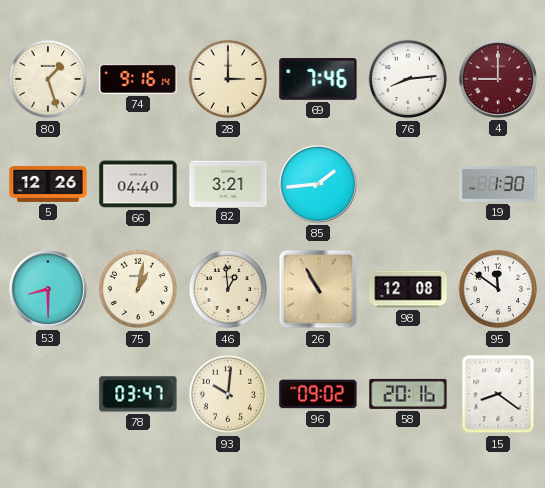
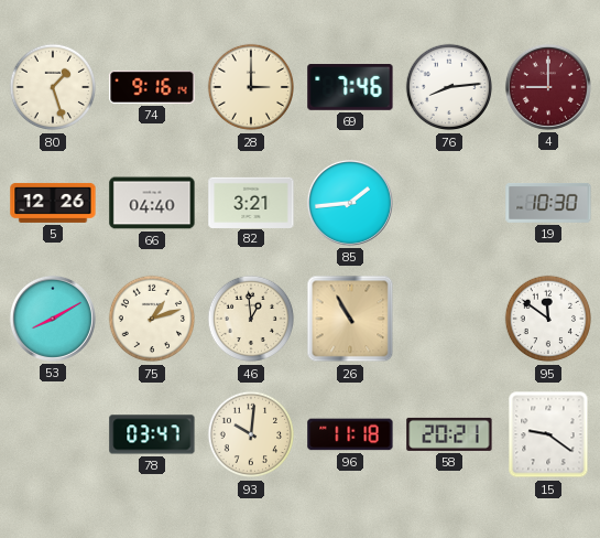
19: 1:30 -> 10:30
53: 8:30 -> 8:10
75: 1:02 -> 1:12
98: 12:08 -> none
96: 09:02 -> 11:18
58: 20:16 -> 20:21
15: 8:21 -> 9:21
